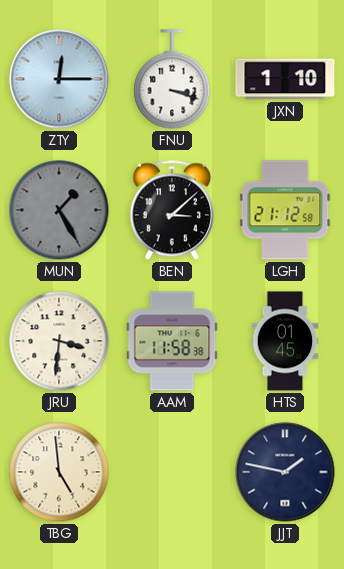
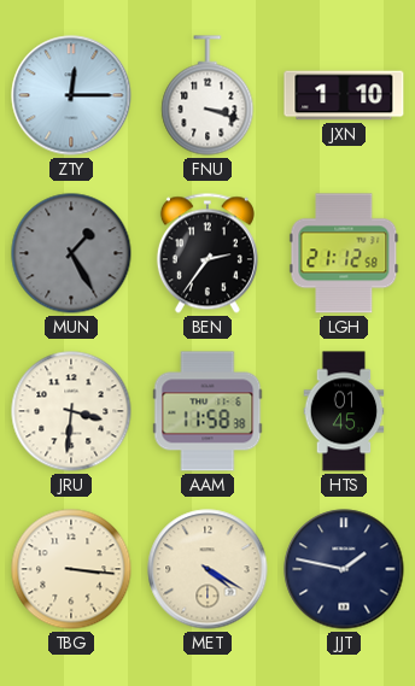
BEN: 3:08 -> 2:36
TBG: 4:59 -> 3:16
MET: none -> 4:20
